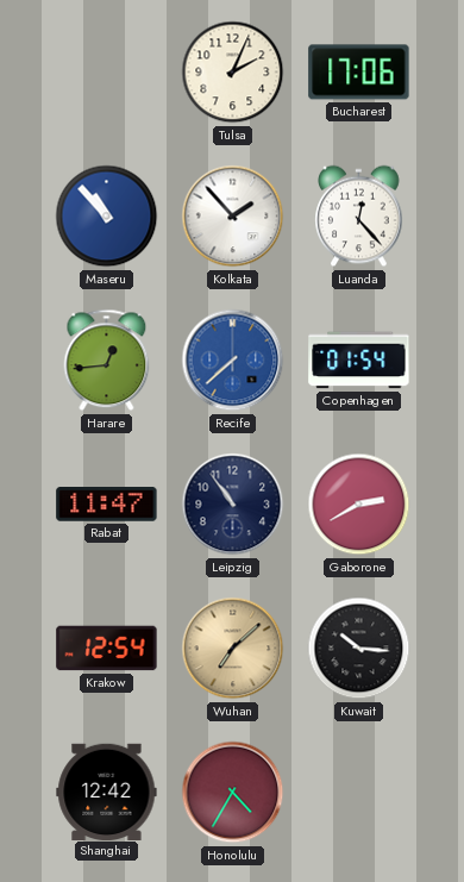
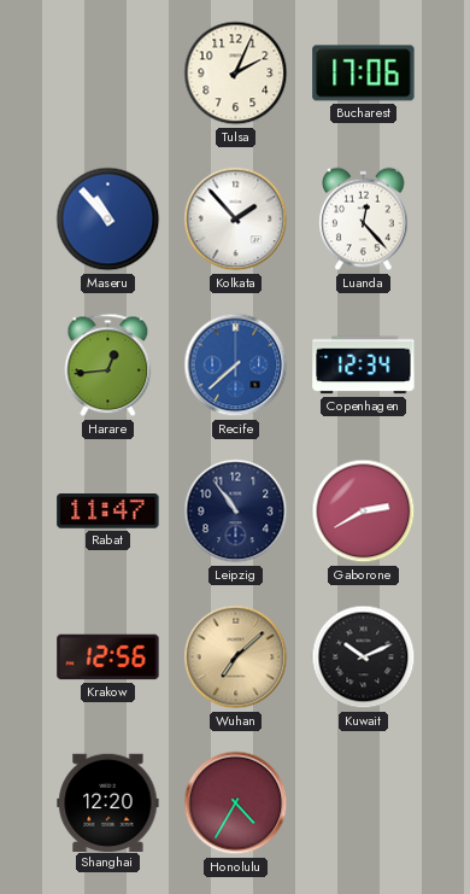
Copenhagen: 01:54 -> 12:34
Krakow: 12:54 -> 12:56
Kuwait: 10:16 -> 10:11
Shanghai: 12:42 -> 12:20
